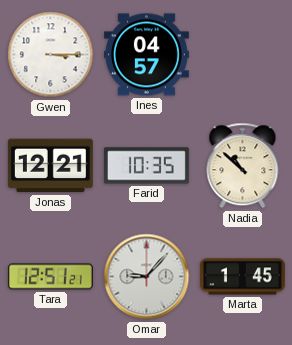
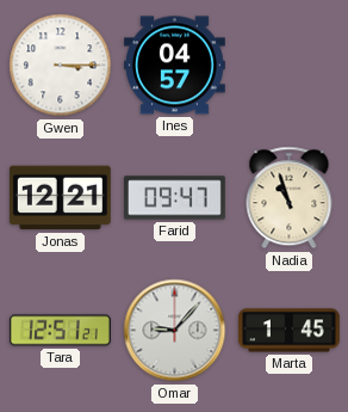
Farid: 10:35 -> 09:47
Nadia: 10:52 -> 10:57
